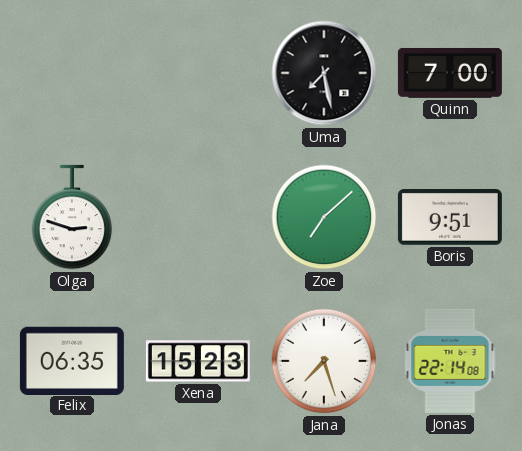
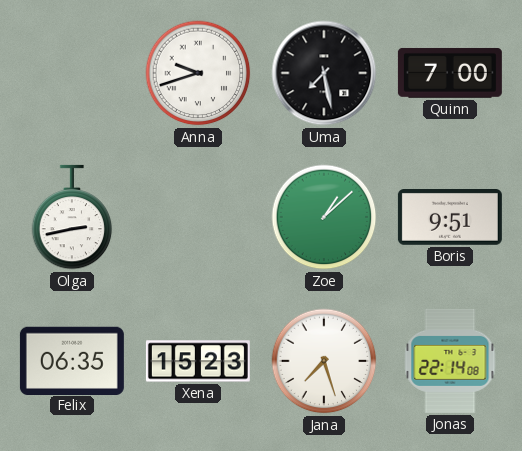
Anna: none -> 9:42
Olga: 2:48 -> 2:43
Zoe: 7:08 -> 1:08
